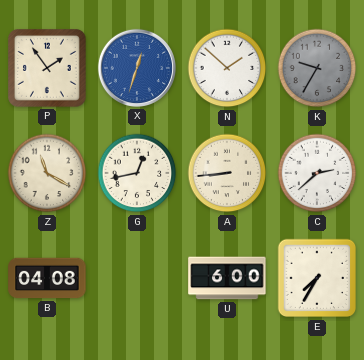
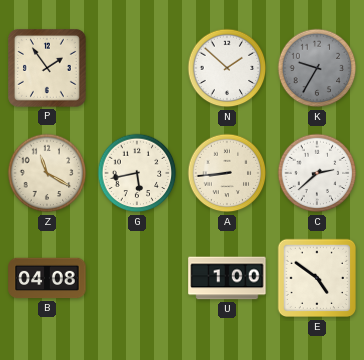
X: 12:33 -> none
G: 12:43 -> 5:43
U: 6:00 -> 1:00
E: 7:35 -> 4:51
